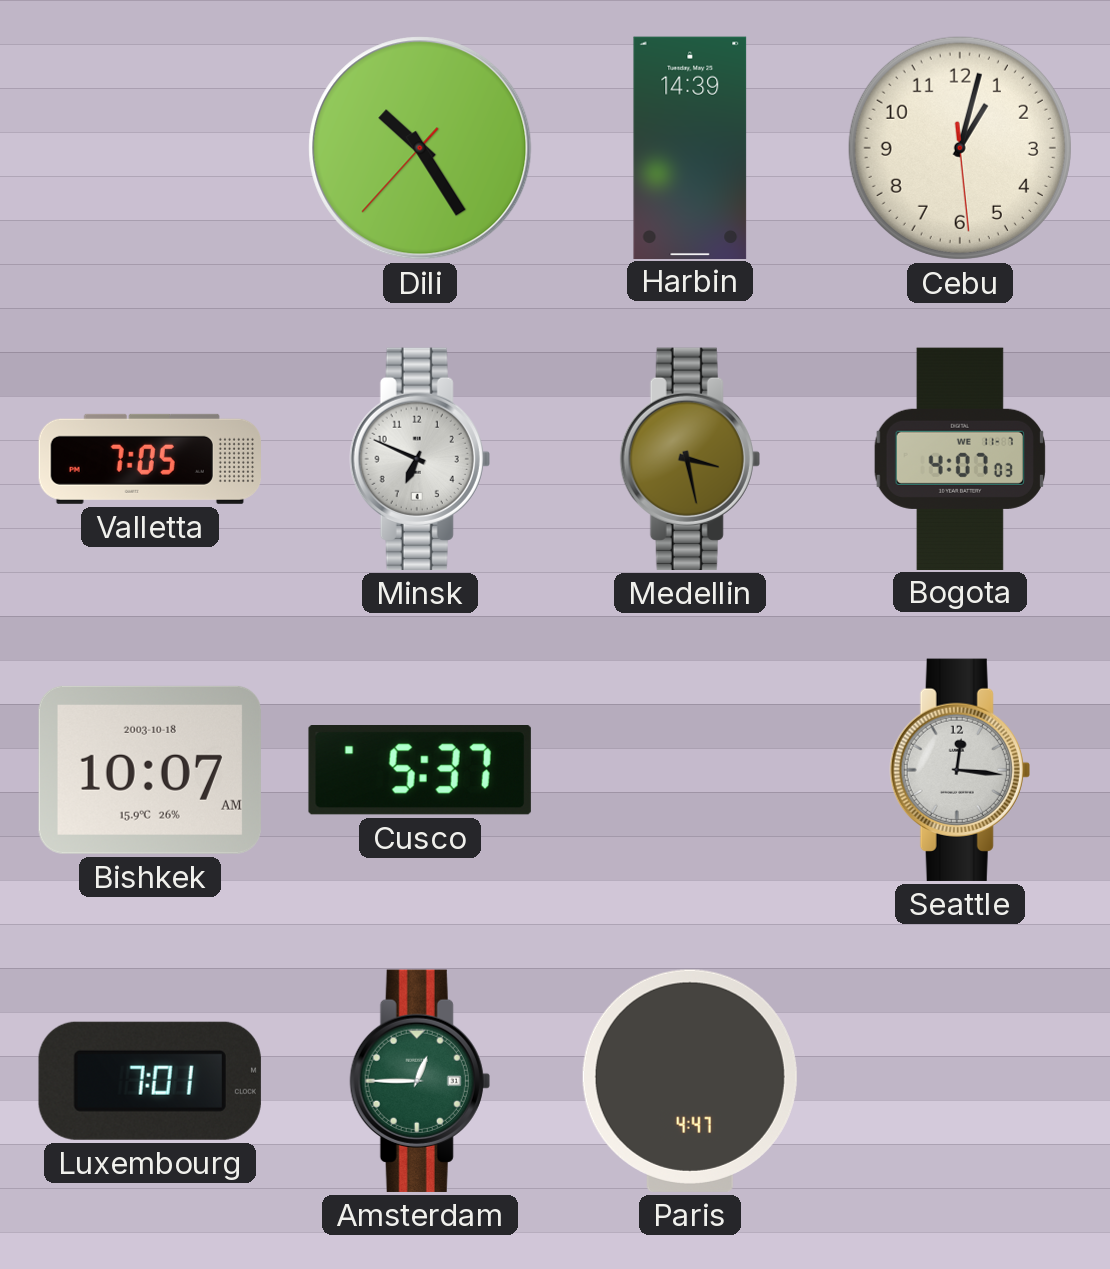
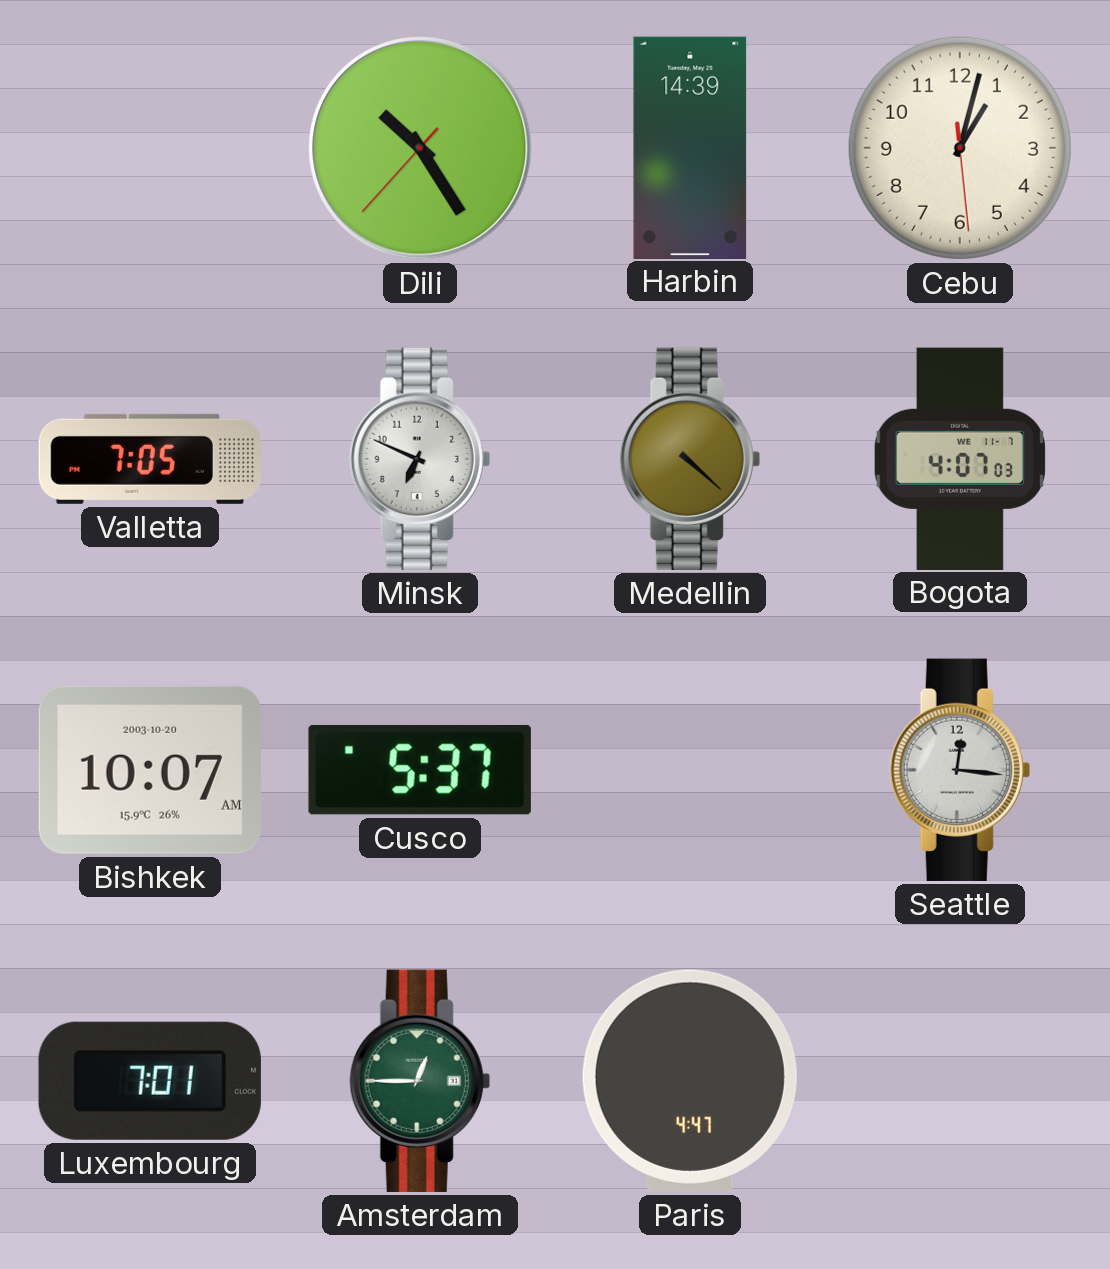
Medellin: 3:28 -> 4:22
Bishkek date: 2003-10-18 -> 2003-10-20
